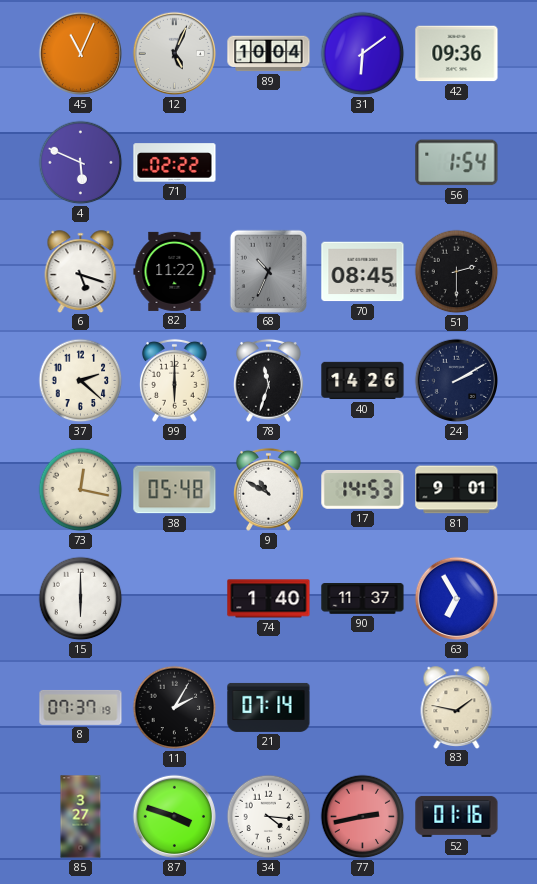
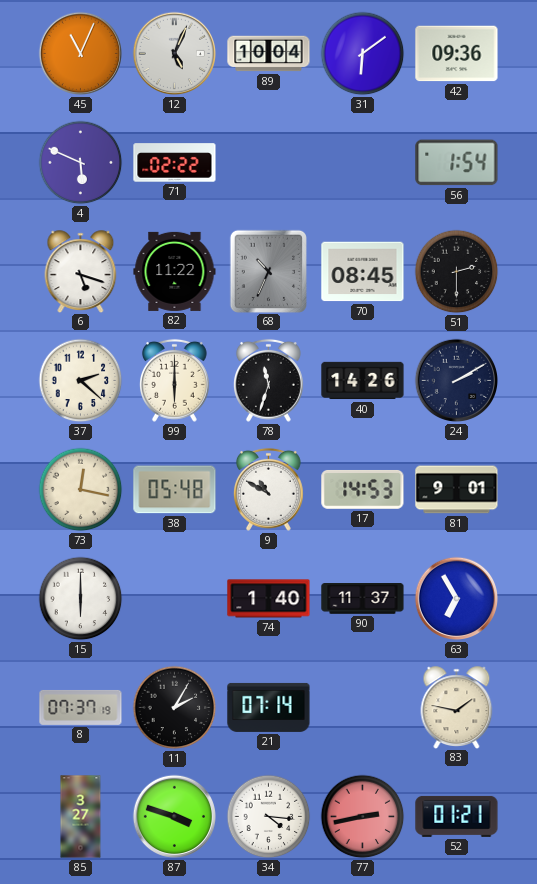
52: 01:16 -> 01:21
